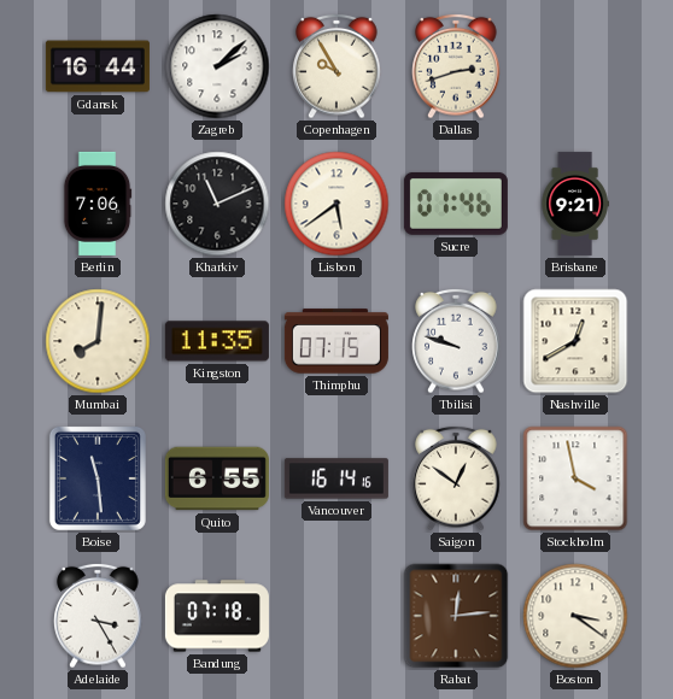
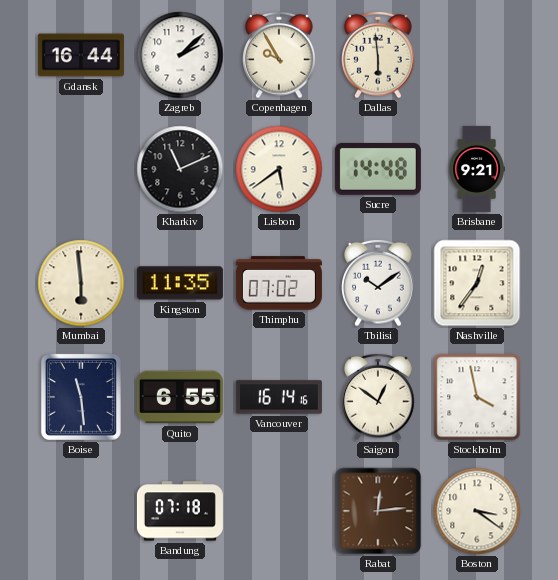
Dallas: 2:42 -> 5:59
Berlin: 7:06 -> none
Sucre: 01:46 -> 14:48
Mumbai: 8:01 -> 5:59
Thimphu: 07:15 -> 07:02
Tbilisi: 9:48 -> 10:09
Nashville: 12:40 -> 12:36
Adelaide: 3:25 -> none
